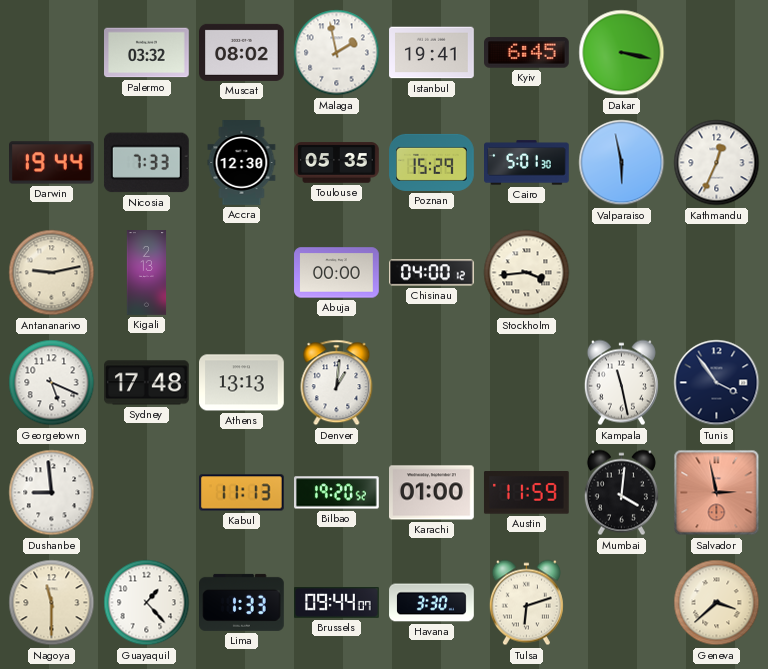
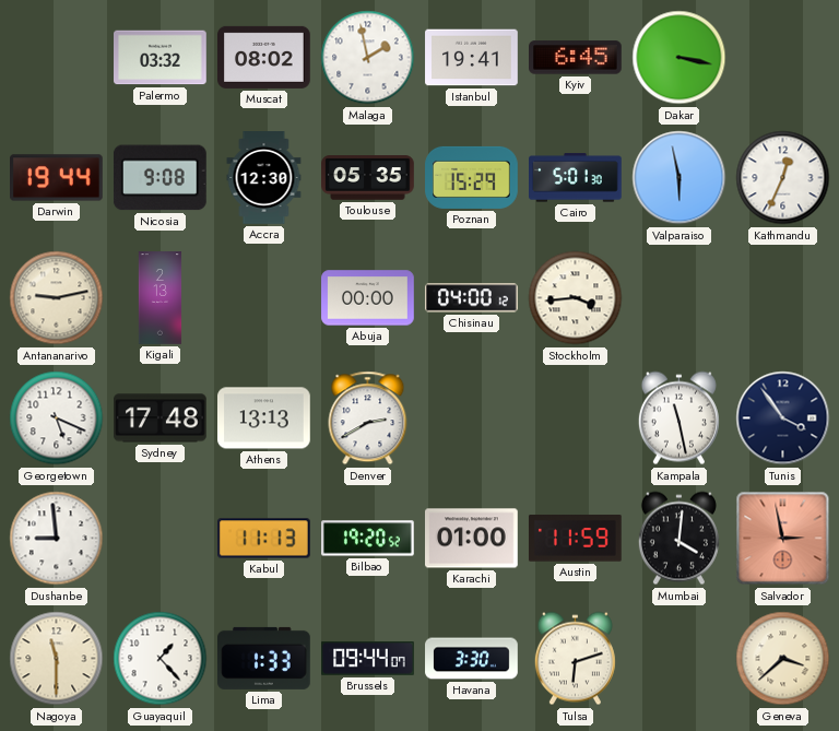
Nicosia: 7:33 -> 9:08
Denver: 1:01 -> 2:40
